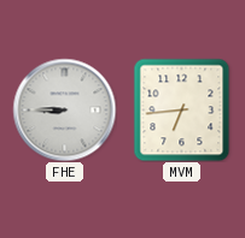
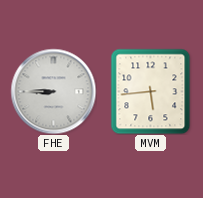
MVM: 6:44 -> 5:44
